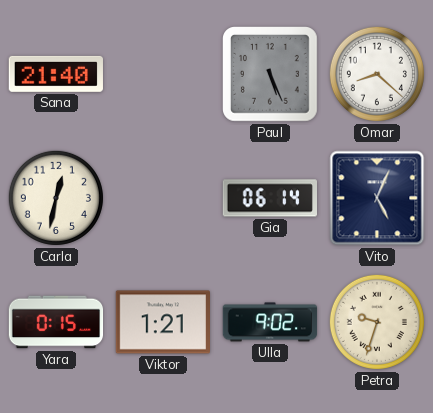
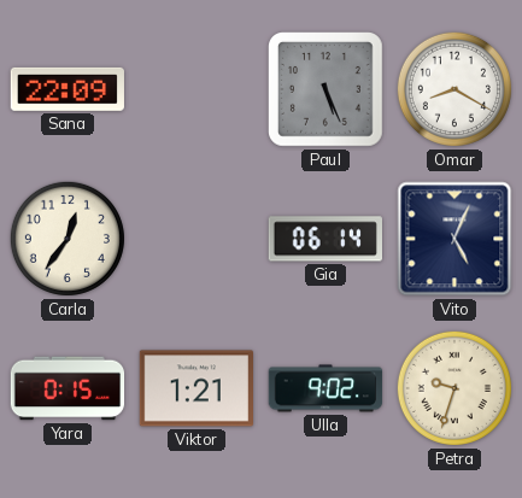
Sana: 21:40 -> 22:09
Omar: 8:22 -> 8:20
Carla: 12:32 -> 12:36
